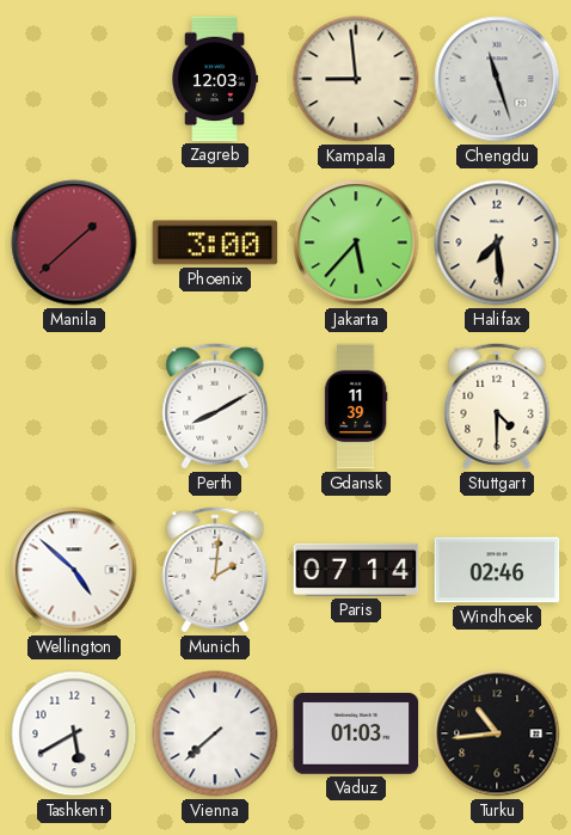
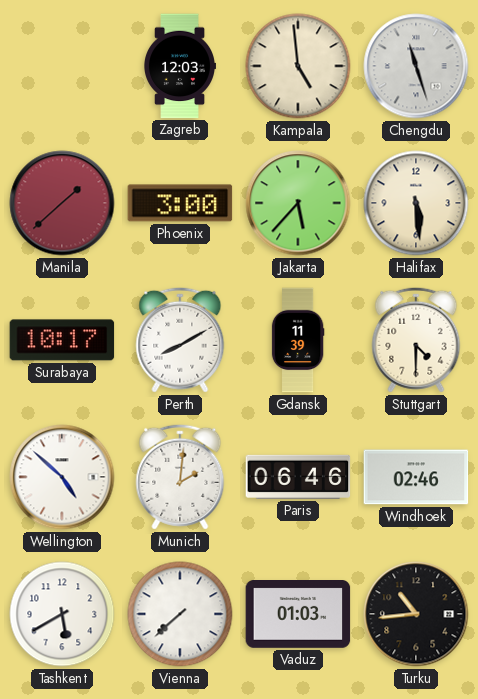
Kampala: 8:59 -> 4:59
Halifax: 7:29 -> 5:29
Surabaya: none -> 10:17
Paris: 07:14 -> 06:46
